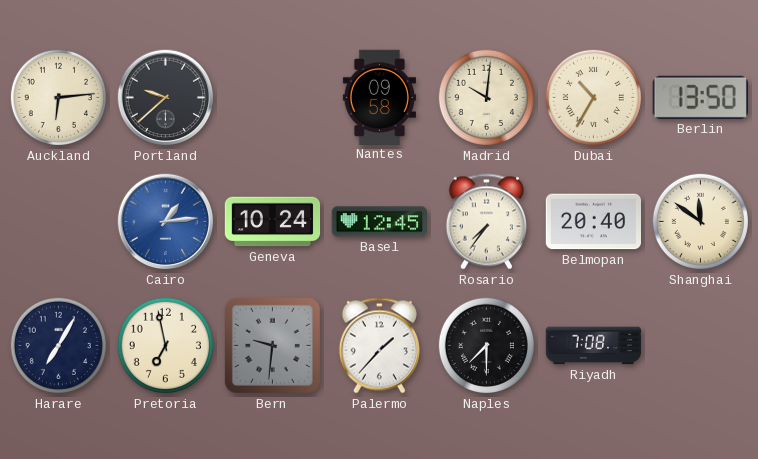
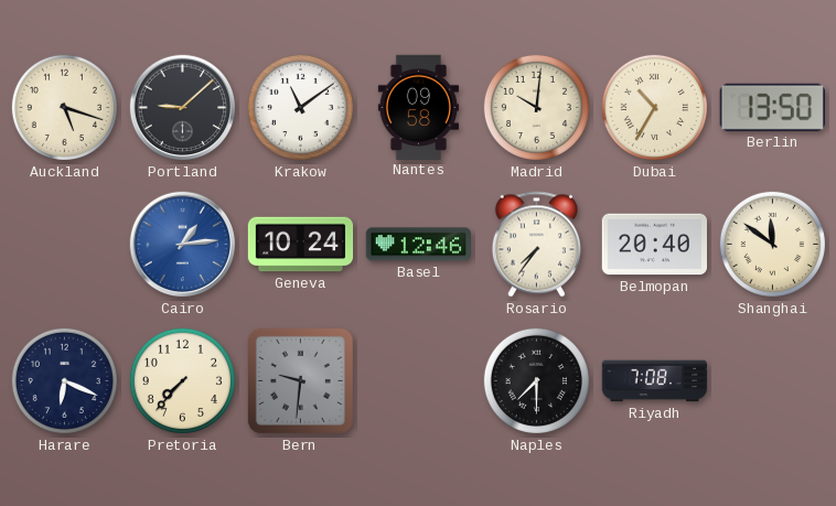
Auckland: 6:14 -> 5:18
Portland: 9:38 -> 9:08
Krakow: none -> 11:09
Basel: 12:45 -> 12:46
Harare: 7:05 -> 6:19
Pretoria: 6:58 -> 7:37
Palermo: 1:37 -> none
